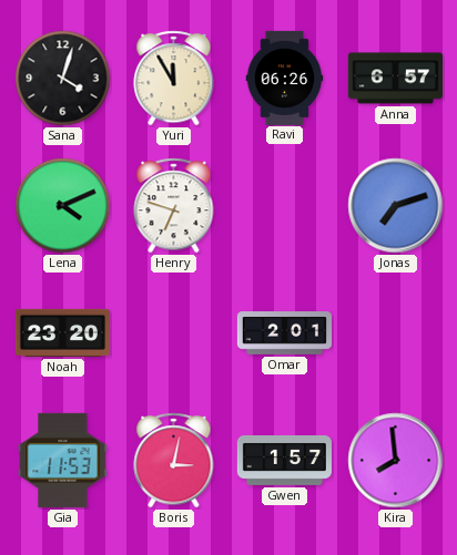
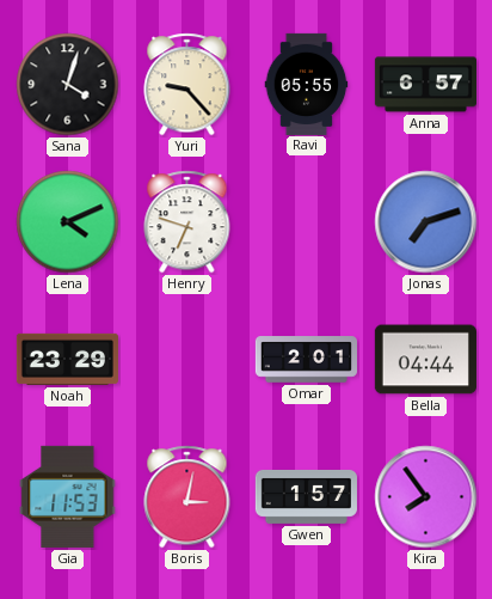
Yuri: 11:55 -> 9:23
Ravi: 06:26 -> 05:55
Noah: 23:20 -> 23:29
Bella: none -> 04:44
Kira: 7:59 -> 7:54
